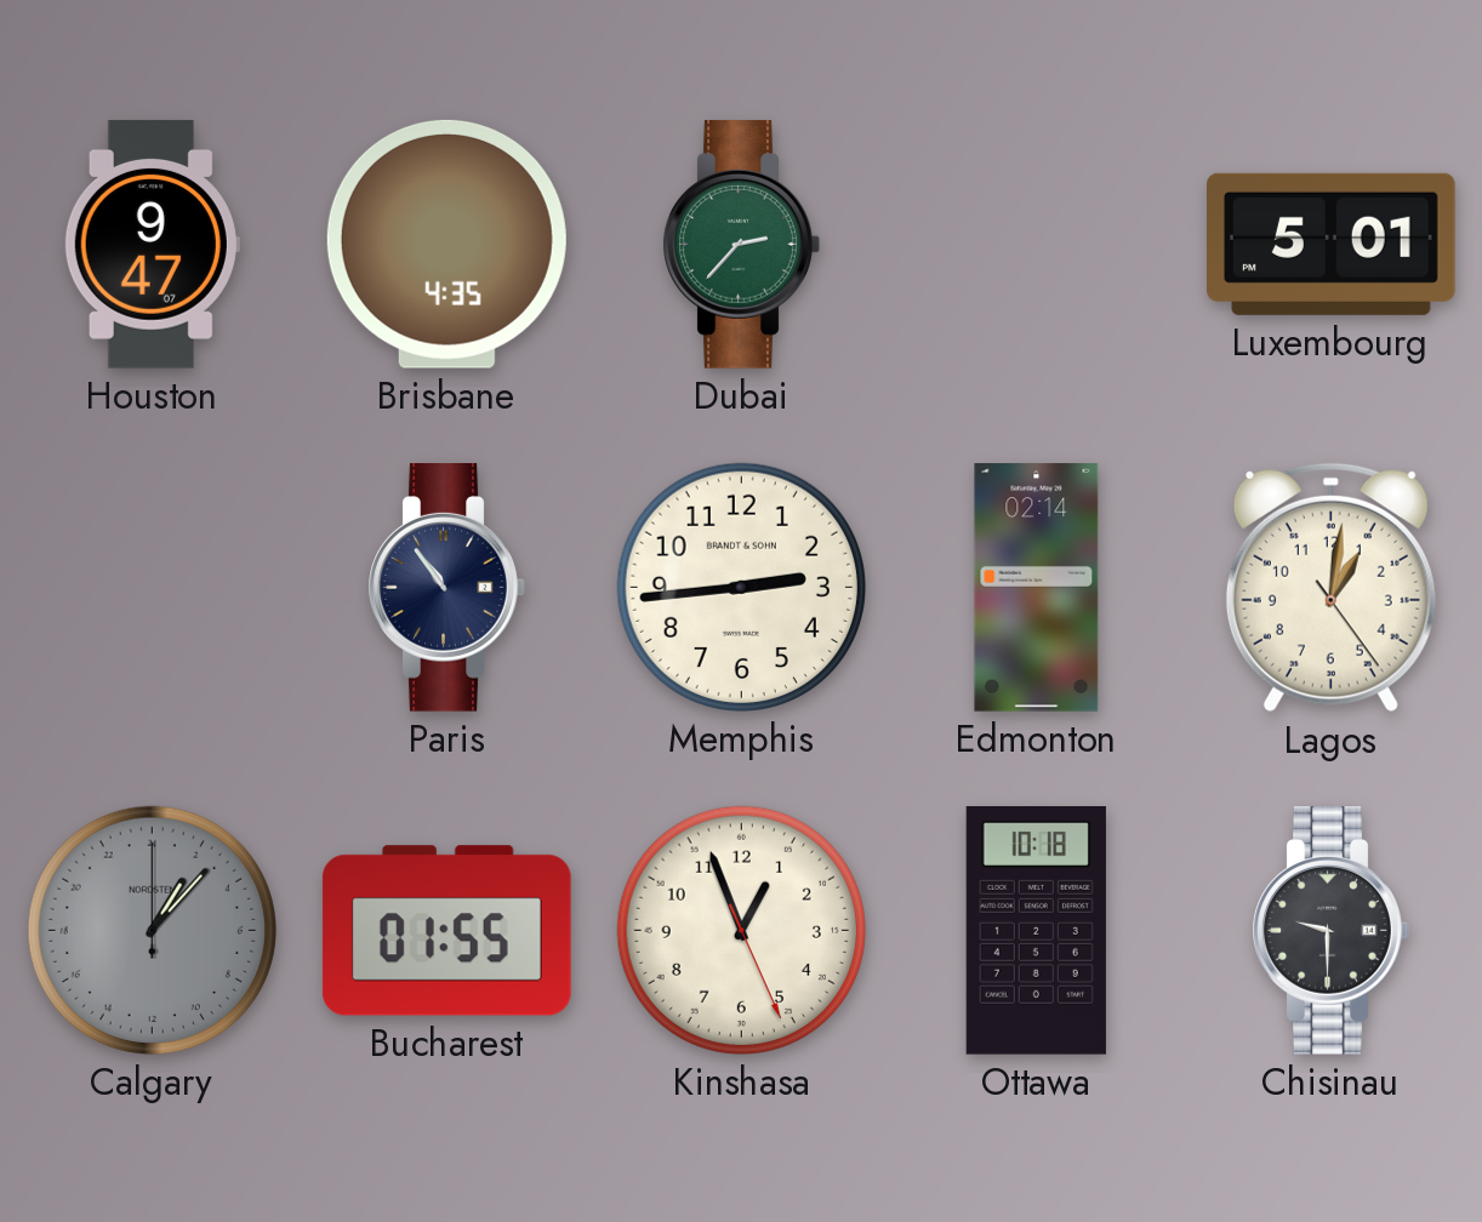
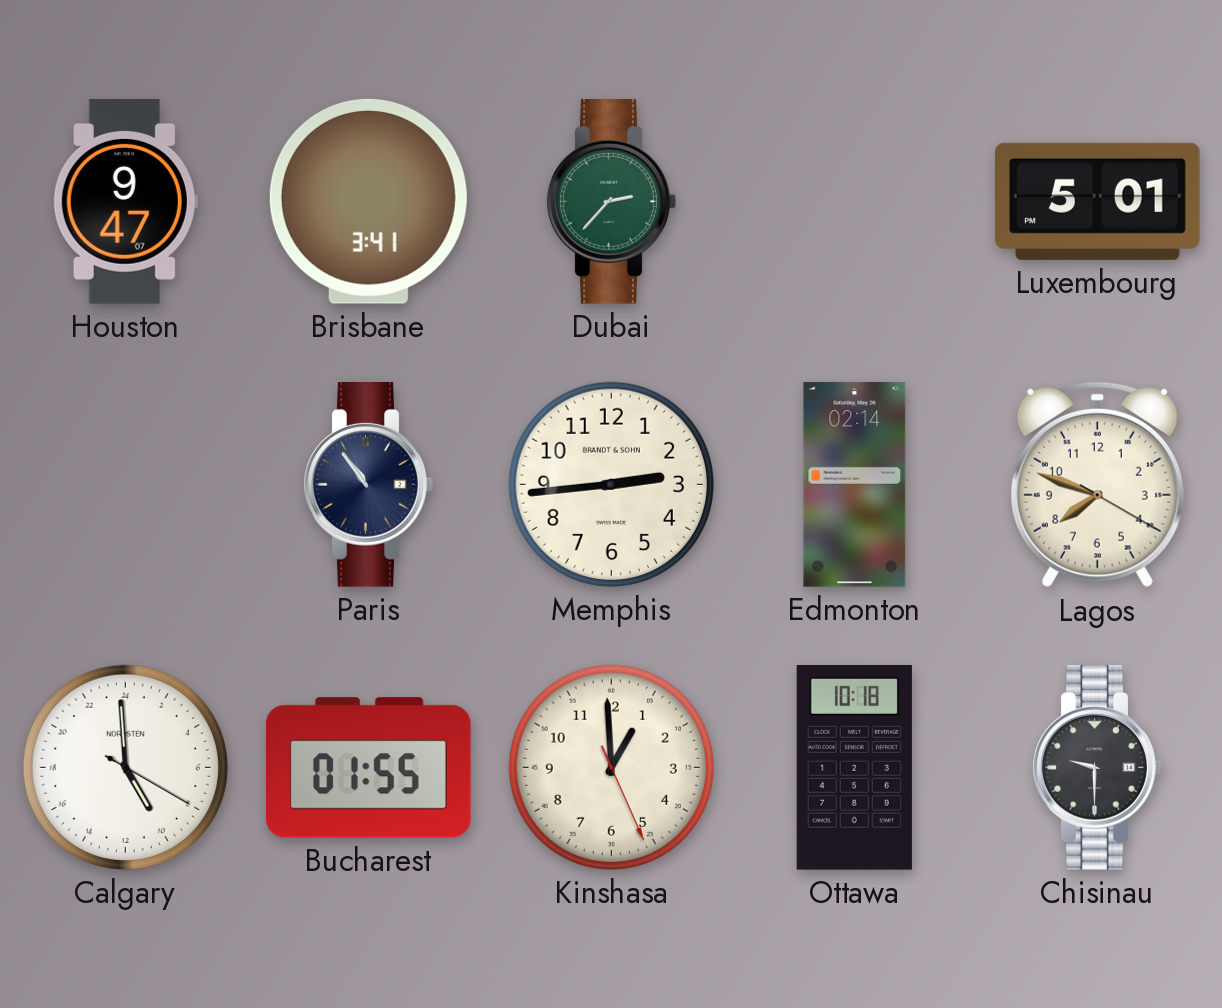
Brisbane: 4:35 -> 3:41
Lagos: 1:01 -> 7:48
Calgary: 2:07 -> 9:59
Calgary dial: grey -> white
Kinshasa: 12:56 -> 12:59
